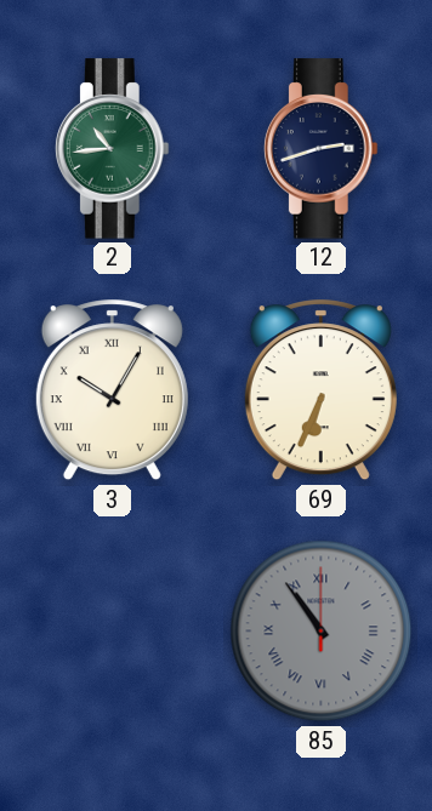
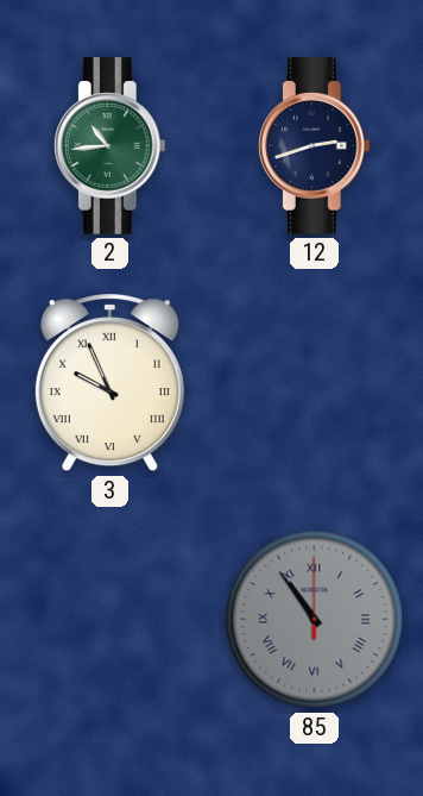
3: 10:05 -> 9:56
69: 6:34 -> none
